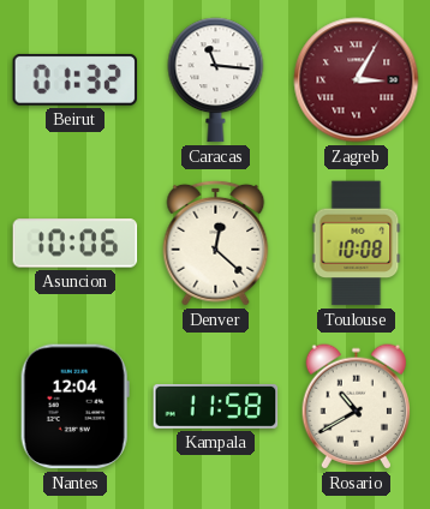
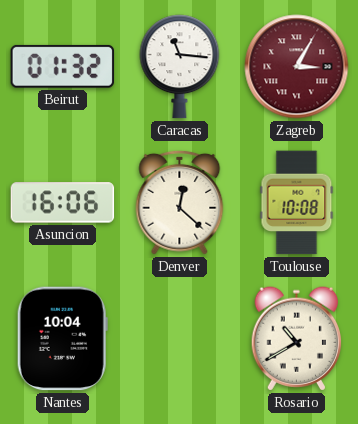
Asuncion: 10:06 -> 16:06
Nantes: 12:04 -> 10:04
Kampala: 11:58 -> none
